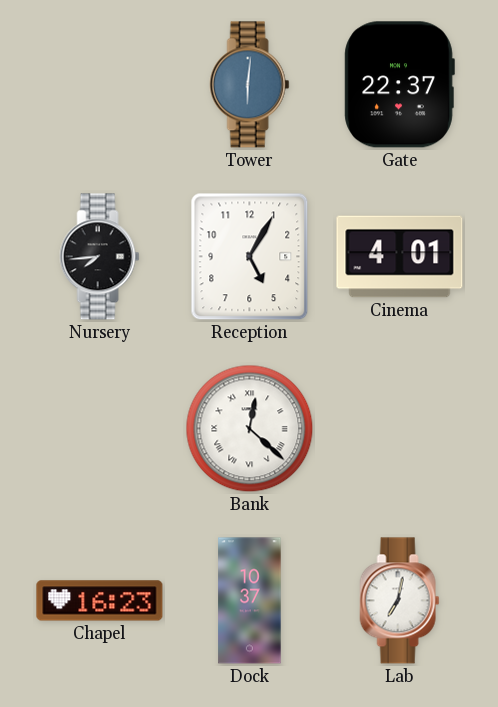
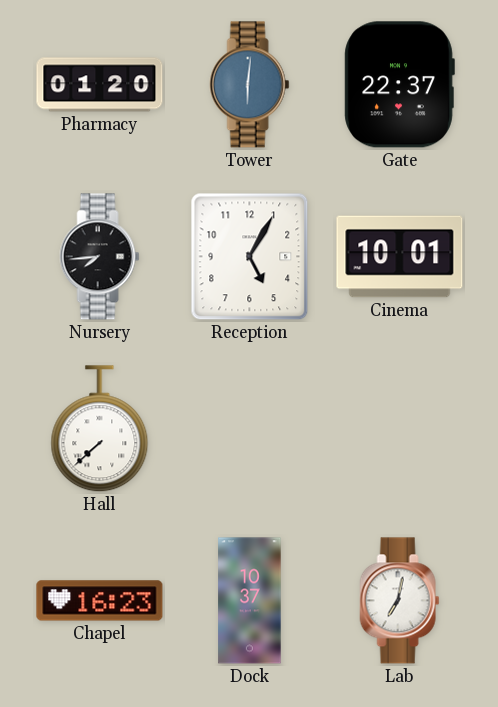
Pharmacy: none -> 01:20
Cinema: 4:01 -> 10:01
Hall: none -> 7:38
Bank: 12:22 -> none
